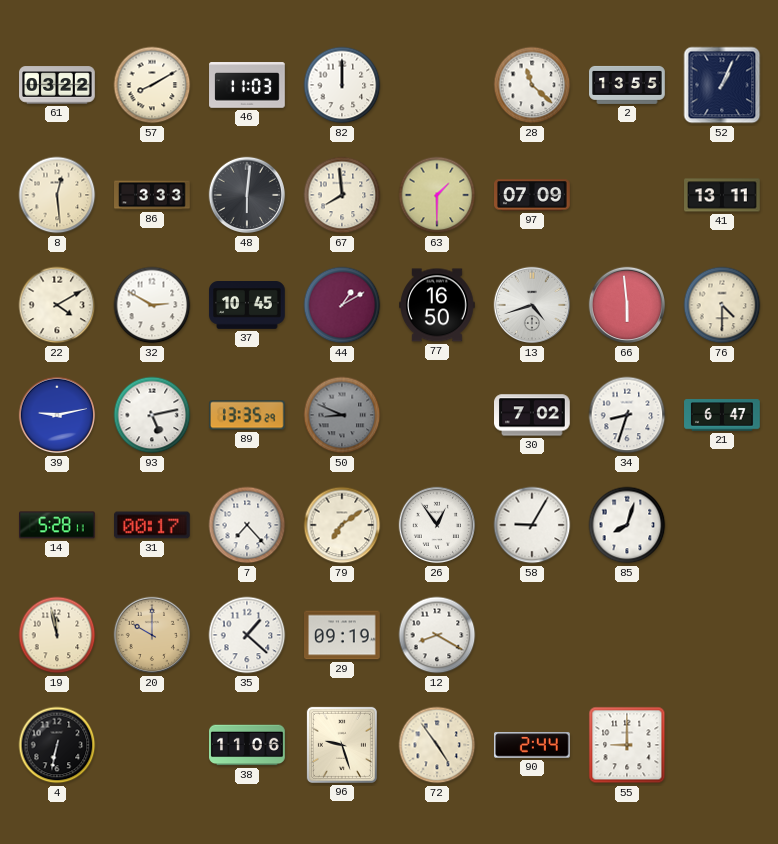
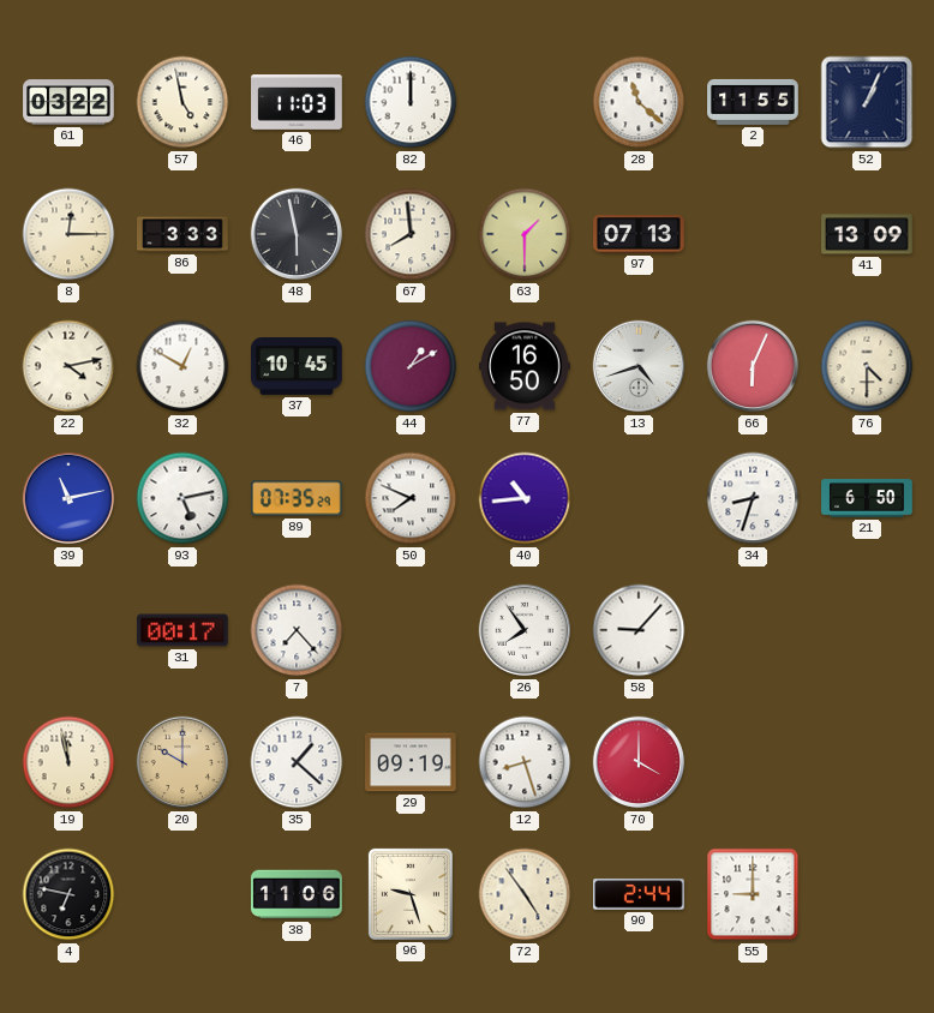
57: 8:10 -> 4:58
2: 13:55 -> 11:55
8: 12:29 -> 12:15
48: 6:01 -> 5:58
97: 07:09 -> 07:13
41: 13:11 -> 13:09
22: 4:10 -> 4:13
32: 2:50 -> 12:50
66: 5:59 -> 6:04
39: 9:13 -> 11:13
89: 13:35 -> 07:35
50: 8:49 -> 7:49
50 dial: grey -> white
40: none -> 10:44
30: 7:02 -> none
21: 6:47 -> 6:50
14: 5:28 -> none
79: 7:09 -> none
26: 12:54 -> 7:54
58: 9:05 -> 9:07
85: 8:03 -> none
12: 8:20 -> 8:27
70: none -> 4:00
4: 6:32 -> 6:47
